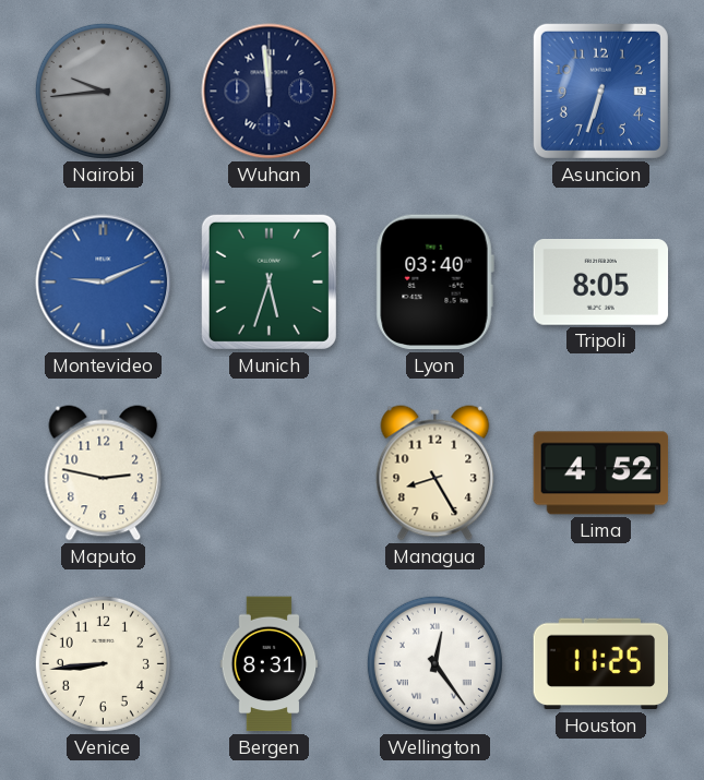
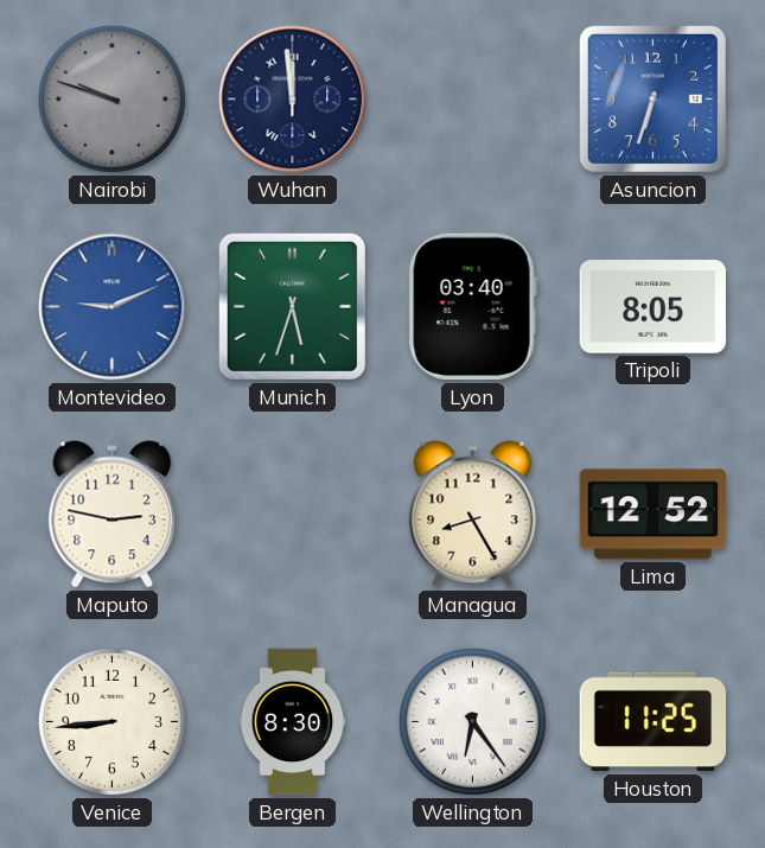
Nairobi: 9:44 -> 9:48
Lima: 4:52 -> 12:52
Bergen: 8:31 -> 8:30
Wellington: 12:24 -> 6:24
